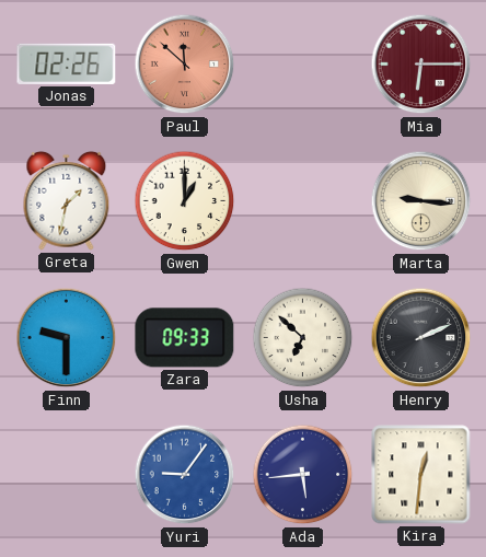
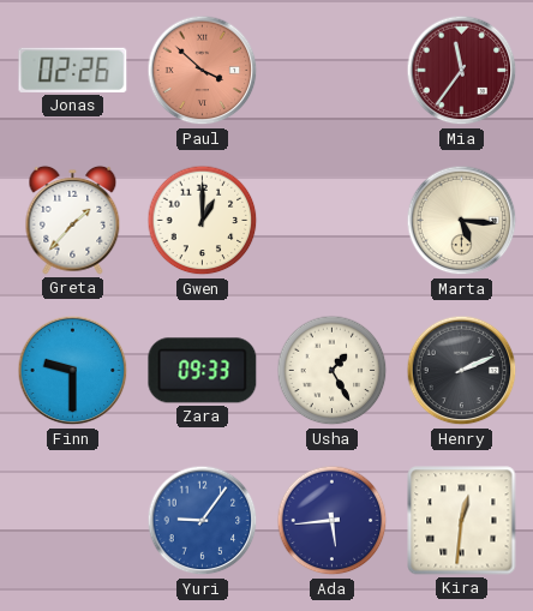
Paul: 11:52 -> 3:52
Mia: 6:15 -> 11:36
Greta: 1:32 -> 1:37
Marta: 9:16 -> 5:16
Usha: 6:52 -> 1:25
